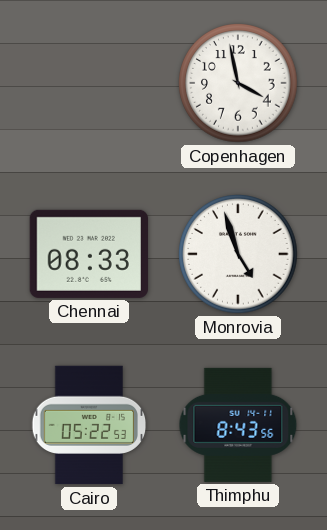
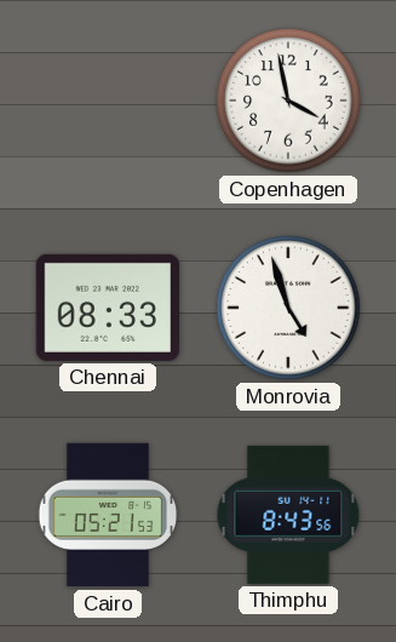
Cairo: 05:22 -> 05:21
